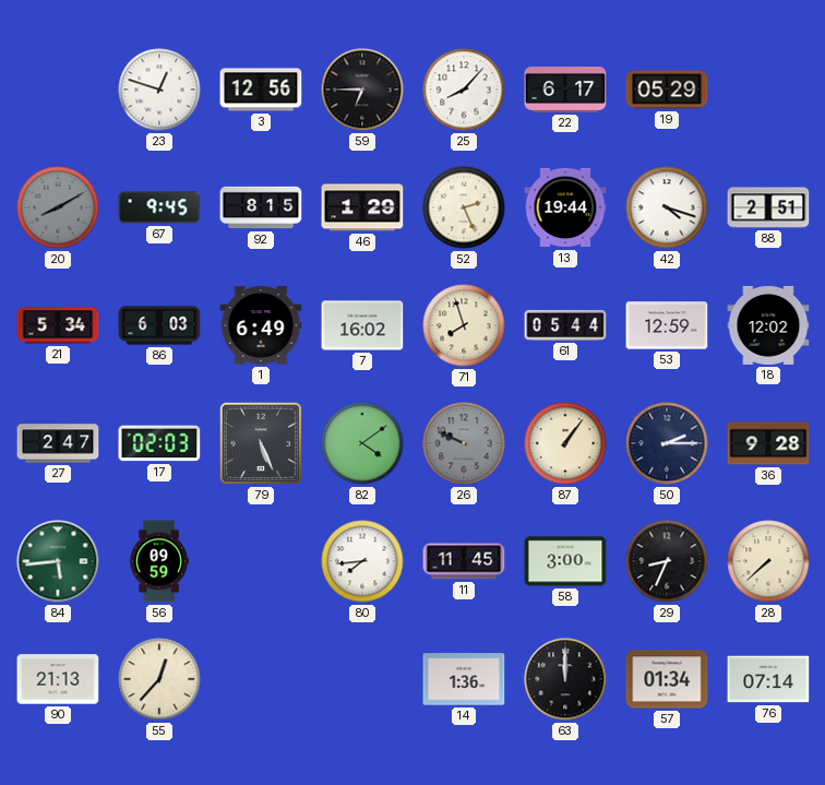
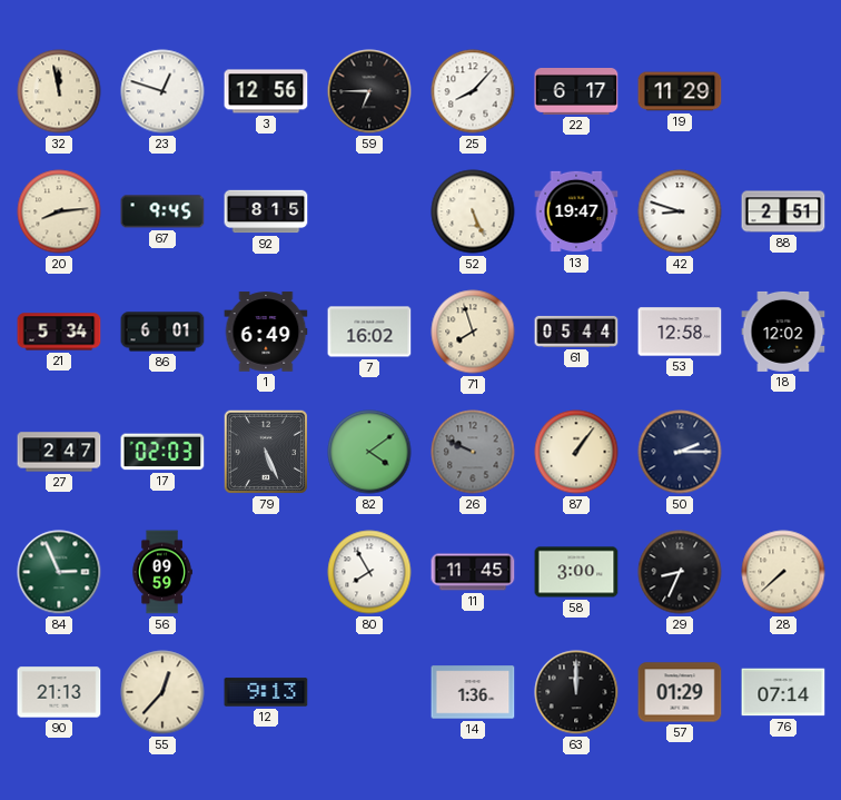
32: none -> 11:58
19: 05:29 -> 11:29
20: 8:10 -> 8:14
20 dial: grey -> cream
46: 1:29 -> none
52: 2:26 -> 5:26
13: 19:44 -> 19:47
42: 4:18 -> 8:48
86: 6:03 -> 6:01
53: 12:59 -> 12:58
36: 9:28 -> none
84: 5:44 -> 2:56
80: 7:44 -> 7:55
12: none -> 9:13
57: 01:34 -> 01:29
